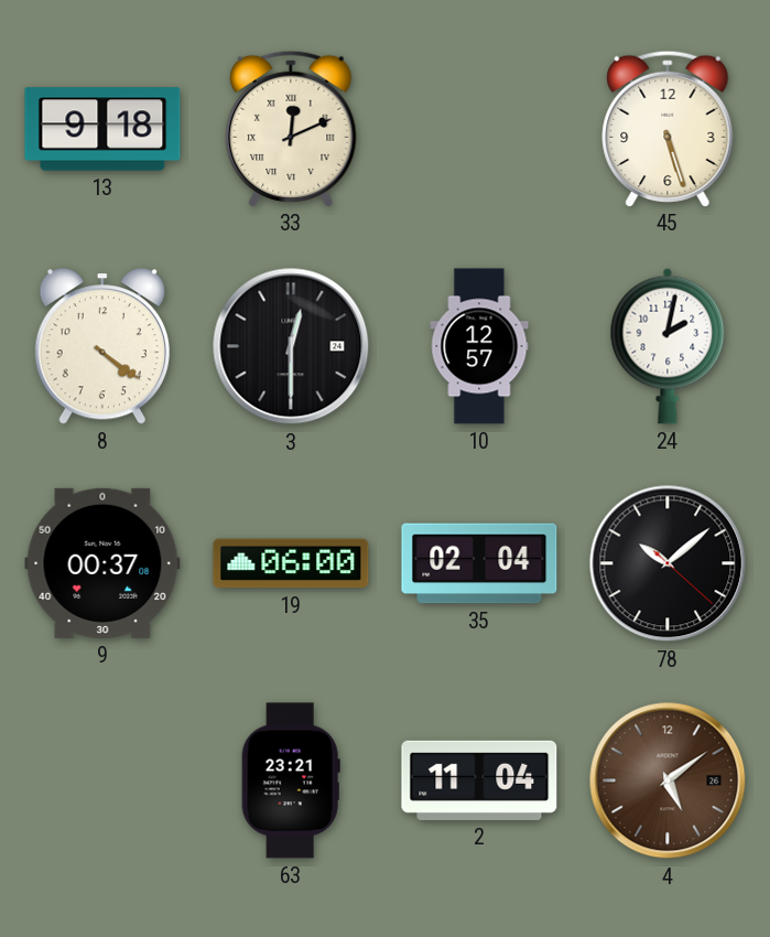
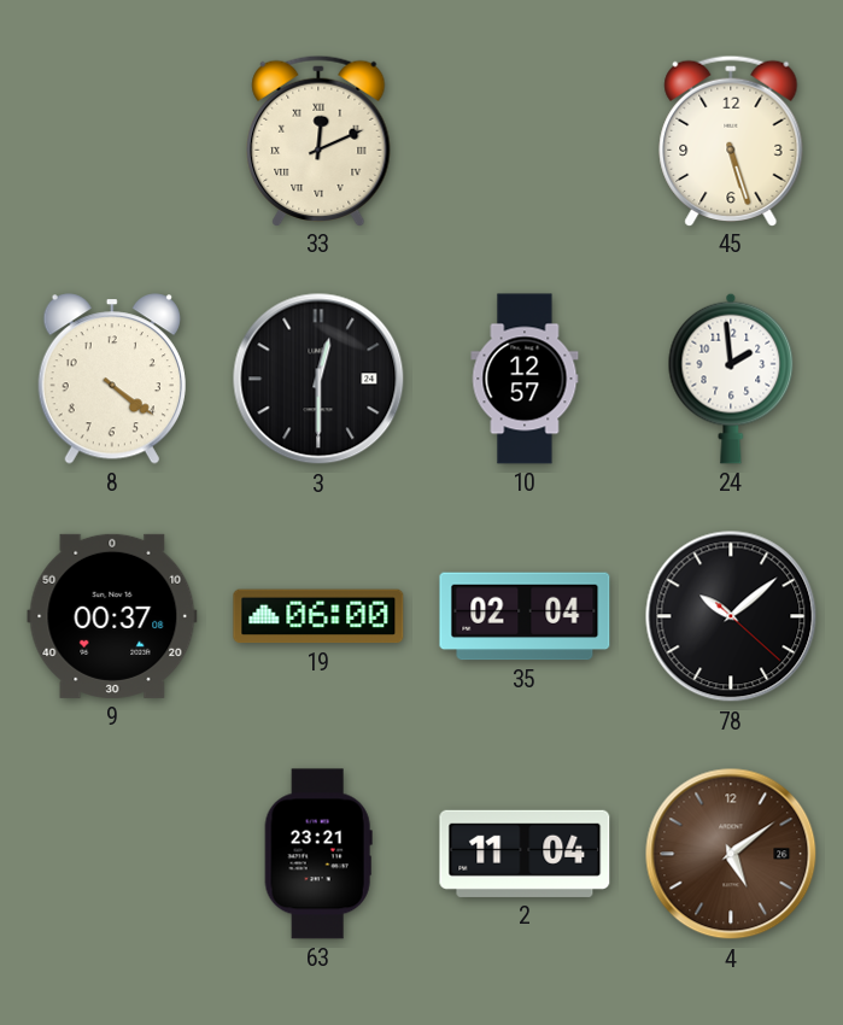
13: 9:18 -> none
24: 2:02 -> 1:59
